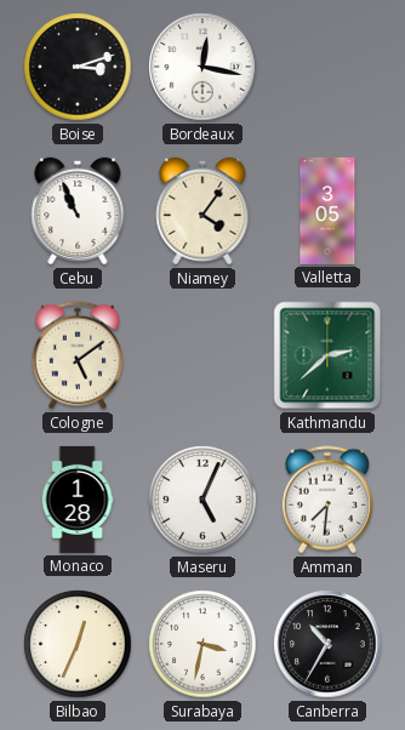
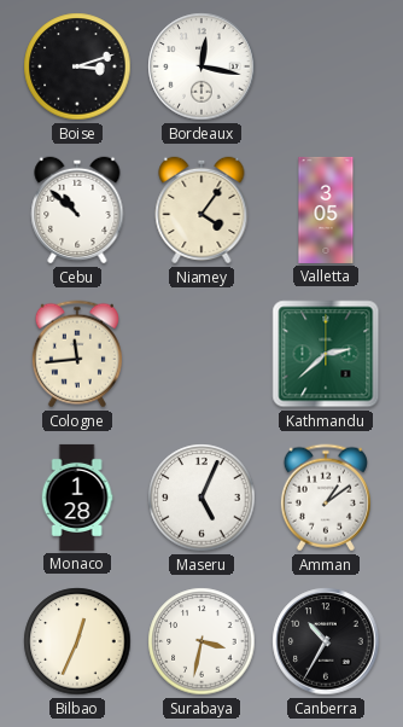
Cebu: 10:56 -> 10:52
Cologne: 5:09 -> 11:44
Amman: 7:31 -> 1:09
